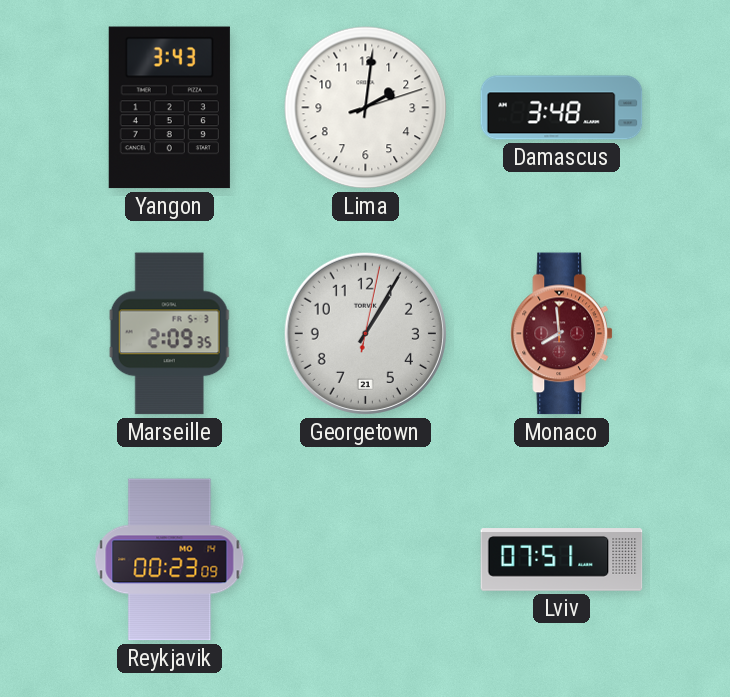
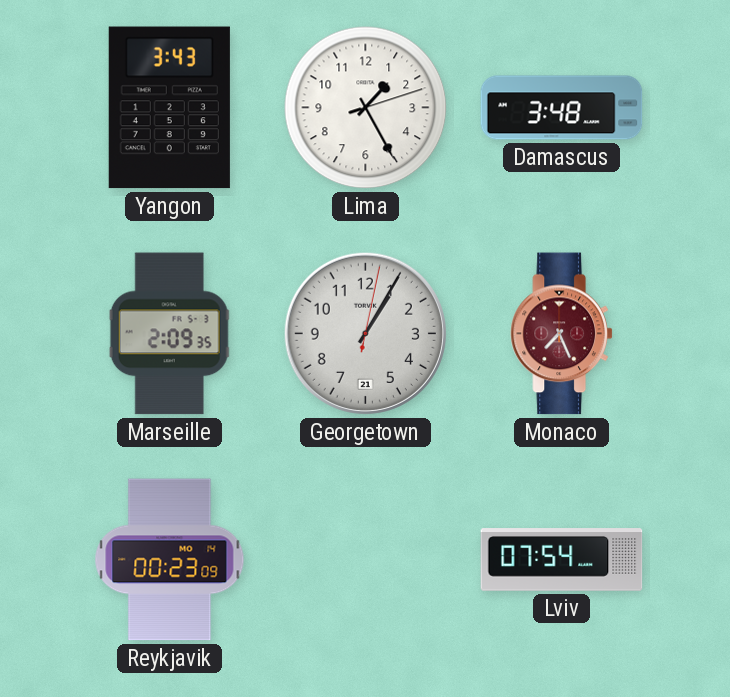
Lima: 2:01 -> 1:25
Monaco: 7:59 -> 7:26
Lviv: 07:51 -> 07:54
